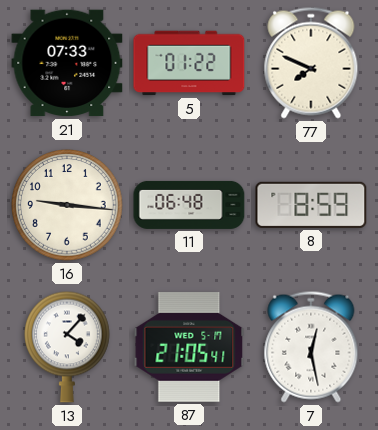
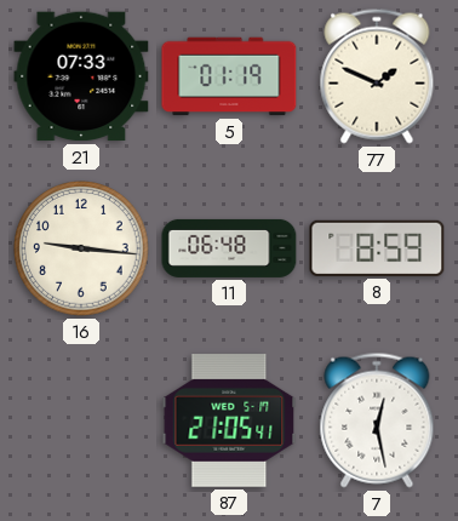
5: 01:22 -> 01:19
77: 7:49 -> 1:49
13: 4:07 -> none
